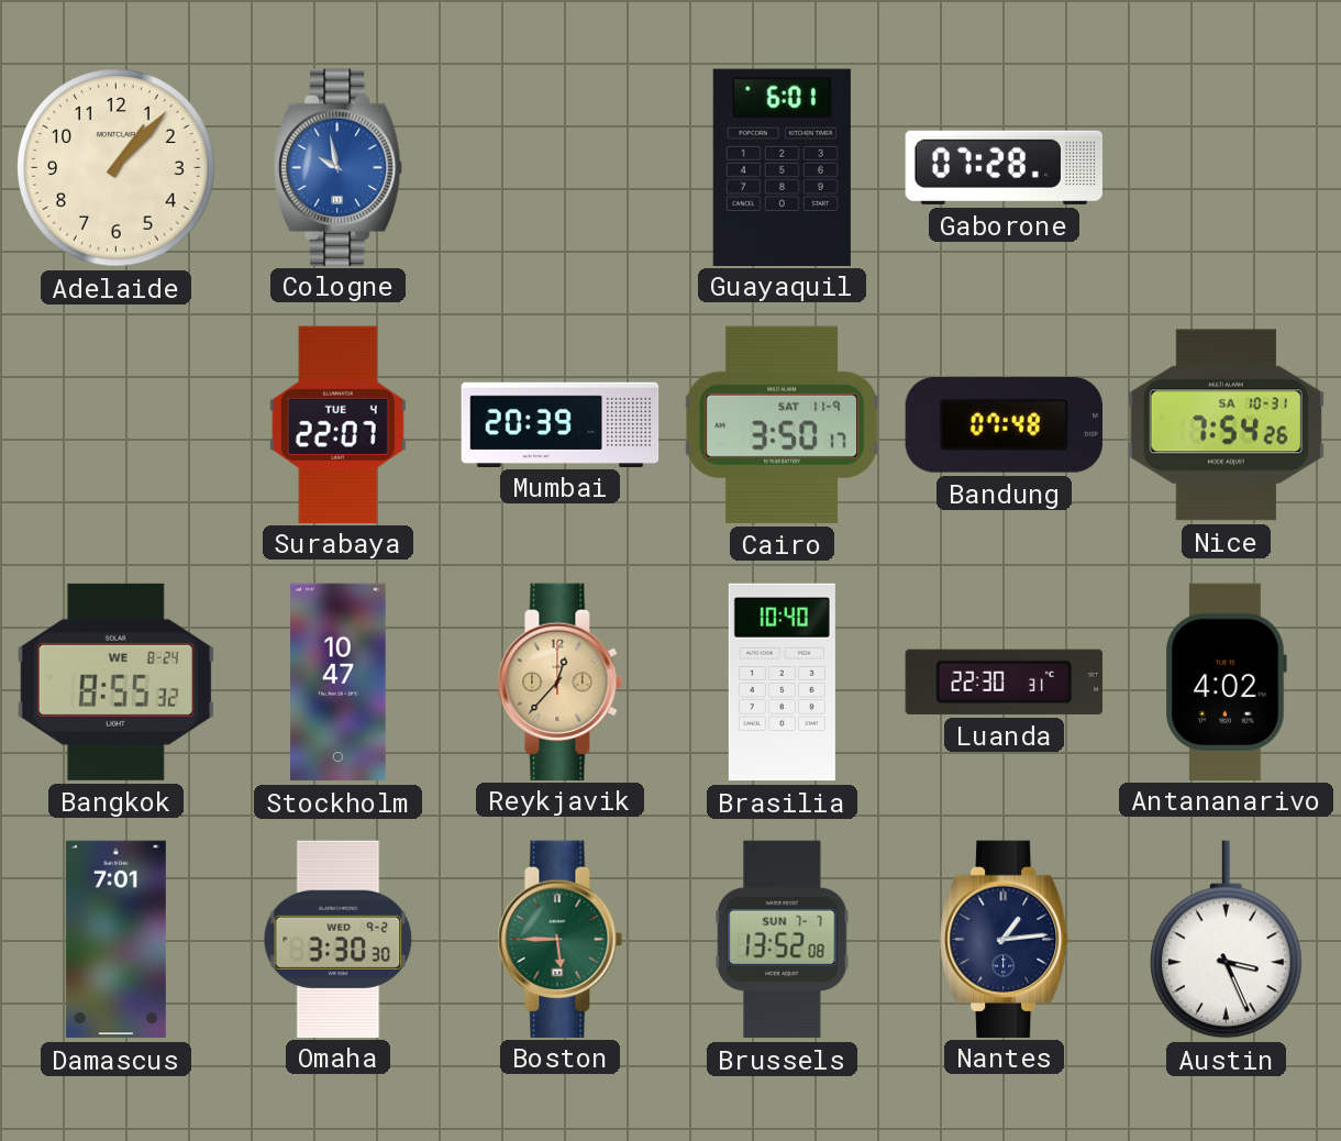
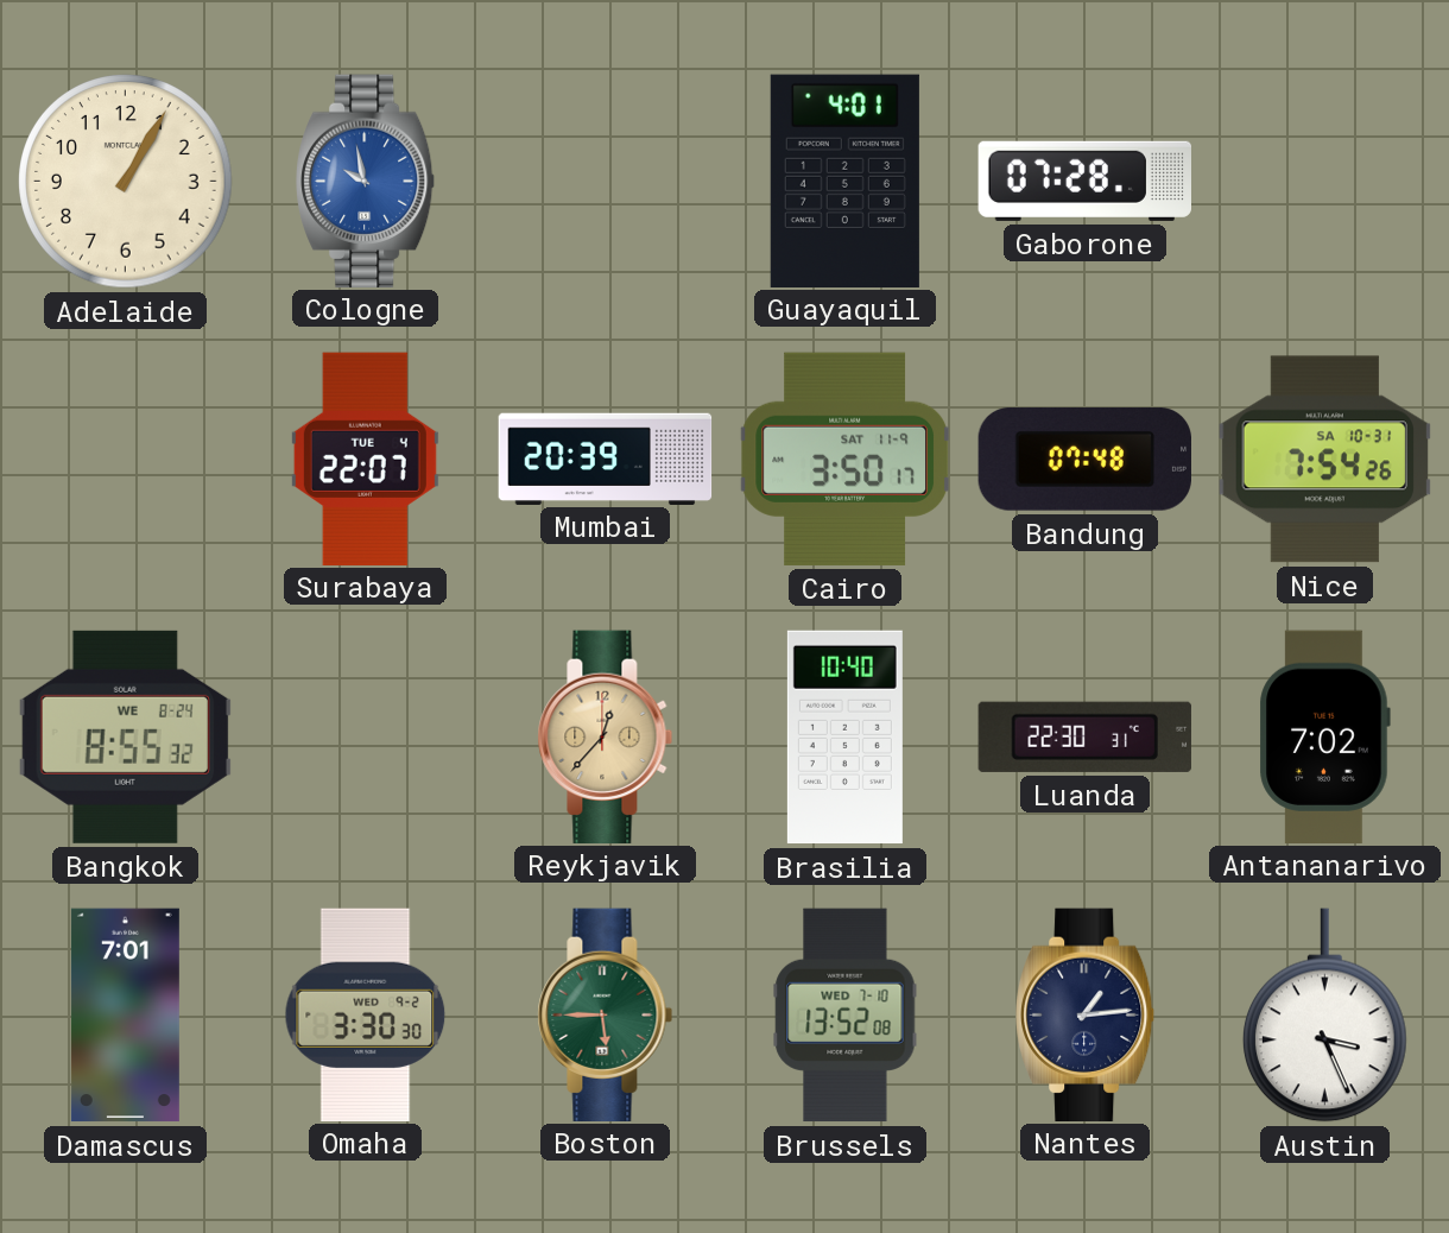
Adelaide: 1:07 -> 1:05
Guayaquil: 6:01 -> 4:01
Stockholm: 10:47 -> none
Antananarivo: 4:02 -> 7:02
Brussels date: SUN 7-7 -> WED 7-10
